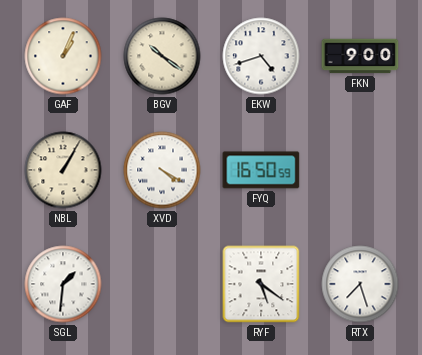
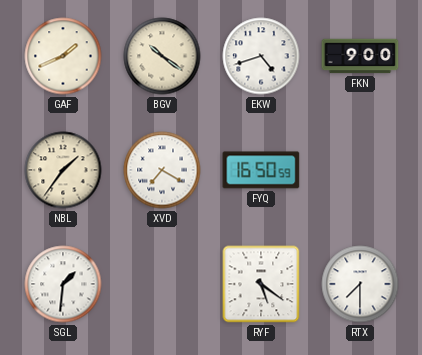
GAF: 1:04 -> 1:41
NBL: 1:05 -> 1:36
XVD: 4:20 -> 7:20
RTX: 7:27 -> 7:30
